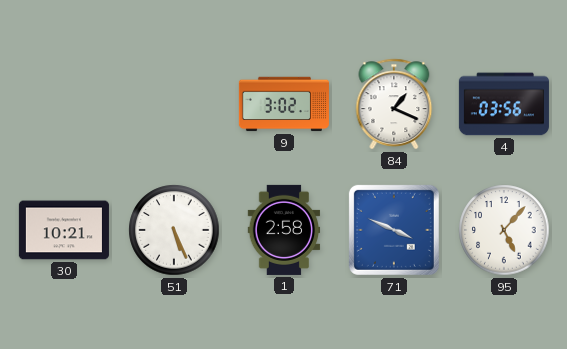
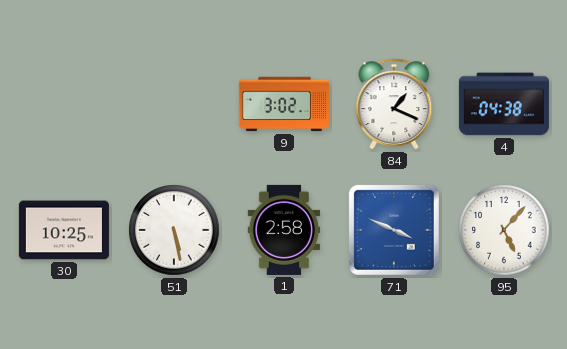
4: 03:56 -> 04:38
30: 10:21 -> 10:25
51: 5:26 -> 5:28
